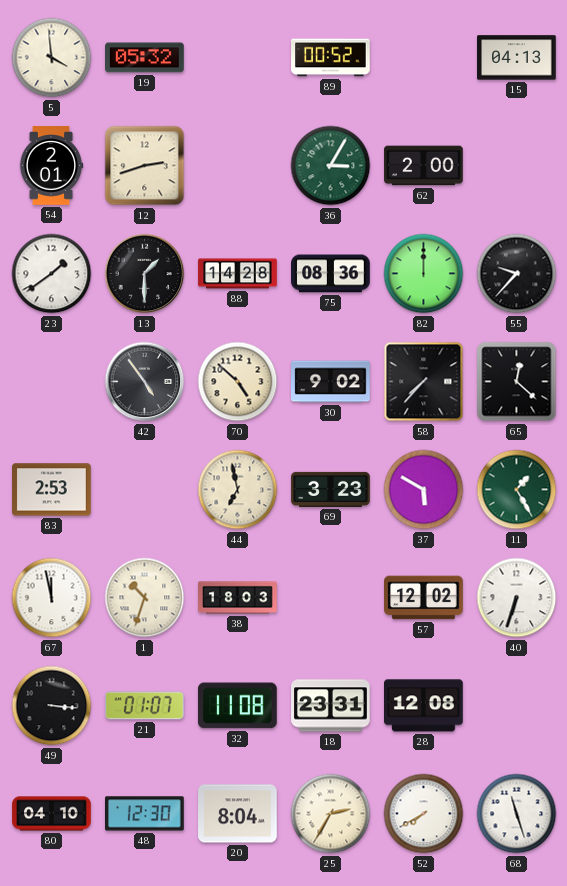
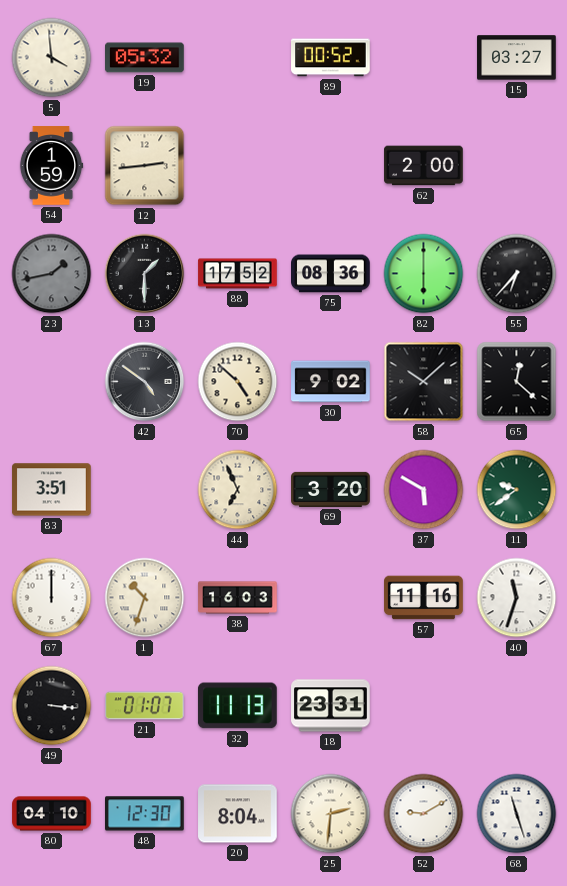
15: 04:13 -> 03:27
54: 2:01 -> 1:59
12: 2:42 -> 2:44
36: 3:05 -> none
23: 1:39 -> 1:43
23 dial: white -> grey
88: 14:28 -> 17:52
82: 12:00 -> 6:00
55: 9:37 -> 6:37
42: 4:54 -> 4:51
58: 7:37 -> 10:08
83: 2:53 -> 3:51
44: 6:58 -> 6:56
69: 3:23 -> 3:20
11: 1:25 -> 9:39
67: 11:58 -> 12:00
38: 18:03 -> 16:03
57: 12:02 -> 11:16
40: 6:33 -> 11:33
32: 11:08 -> 11:13
28: 12:08 -> none
25: 2:35 -> 2:31
52: 7:40 -> 9:10
